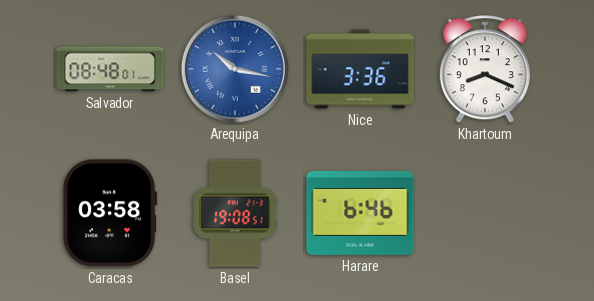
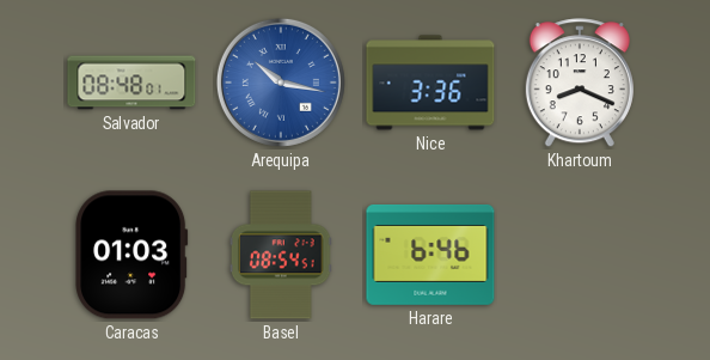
Caracas: 03:58 -> 01:03
Basel: 19:08 -> 08:54
